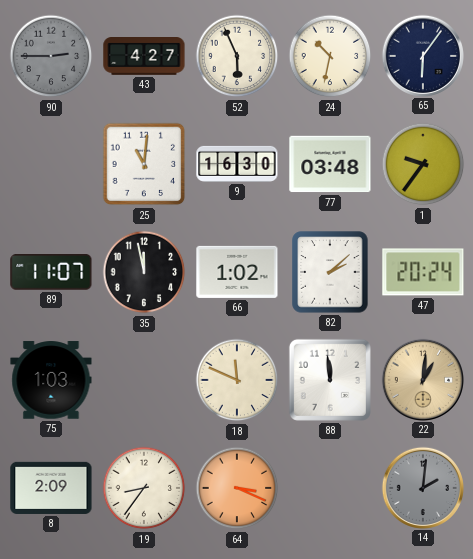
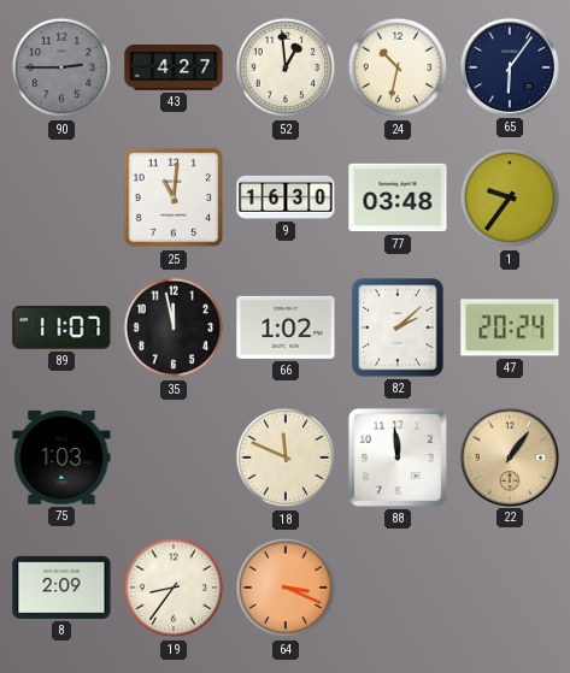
52: 5:56 -> 12:59
22: 1:01 -> 1:06
14: 2:01 -> none
